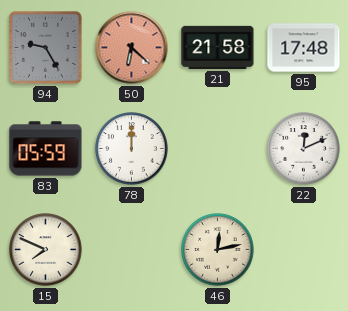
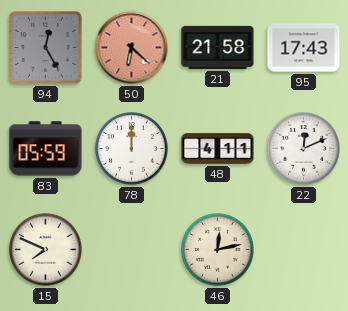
94: 9:25 -> 12:25
95: 17:48 -> 17:43
48: none -> 4:11
